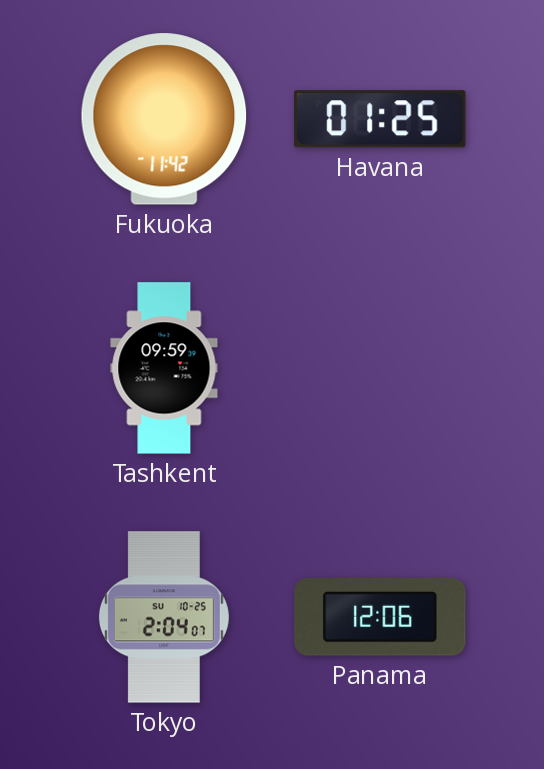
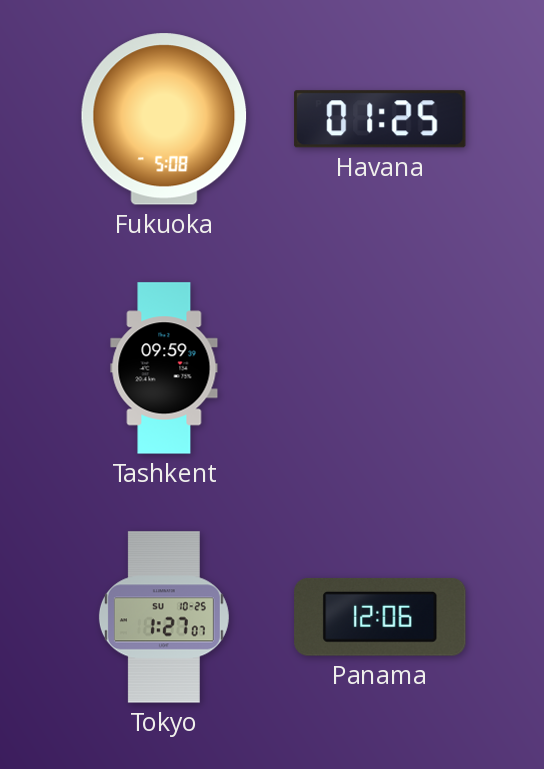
Fukuoka: 11:42 -> 5:08
Tokyo: 2:04 -> 1:27
